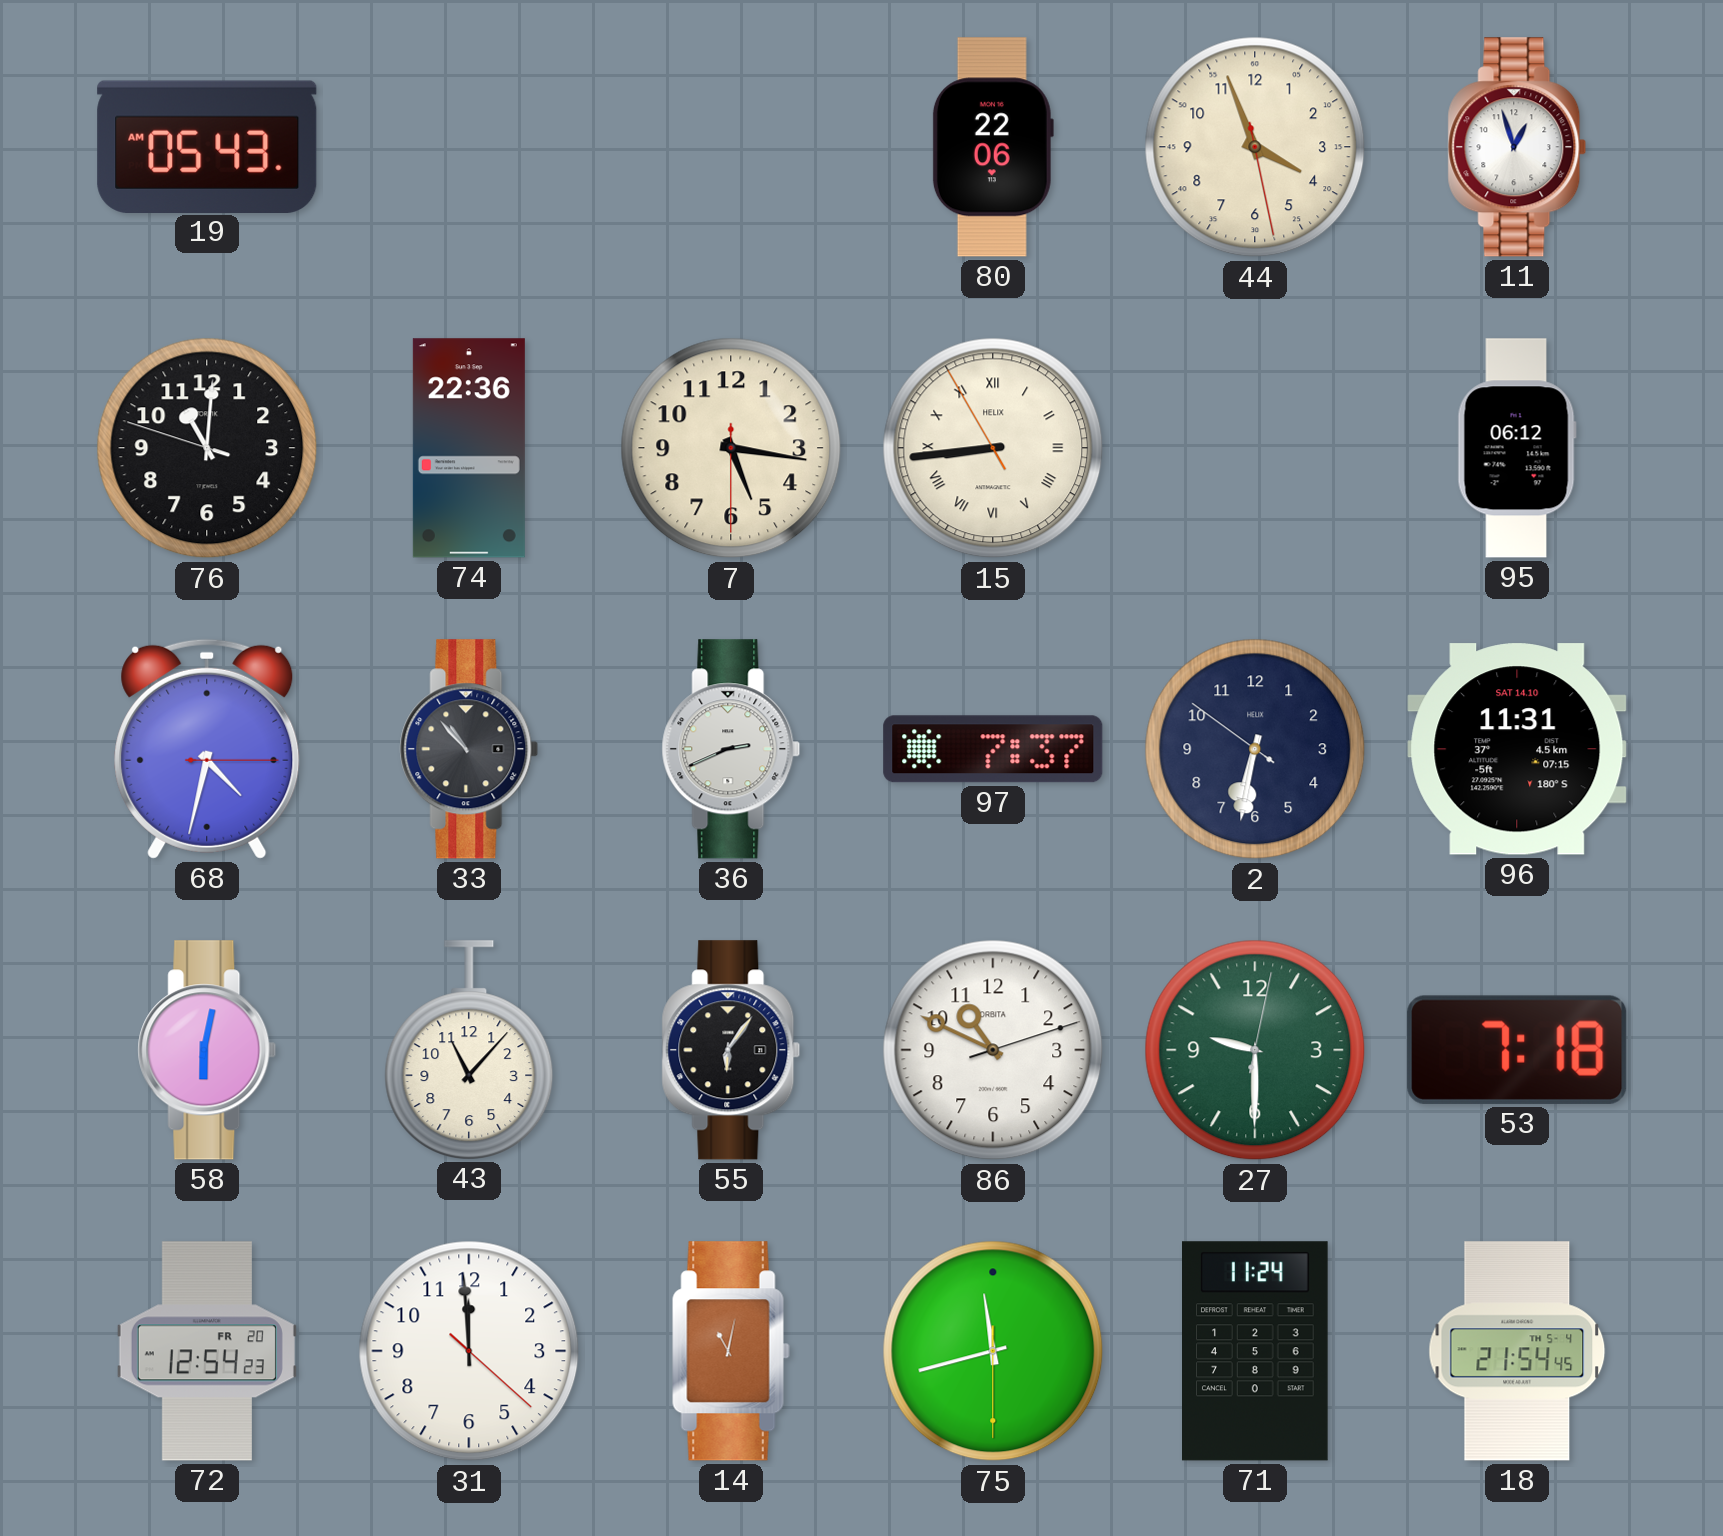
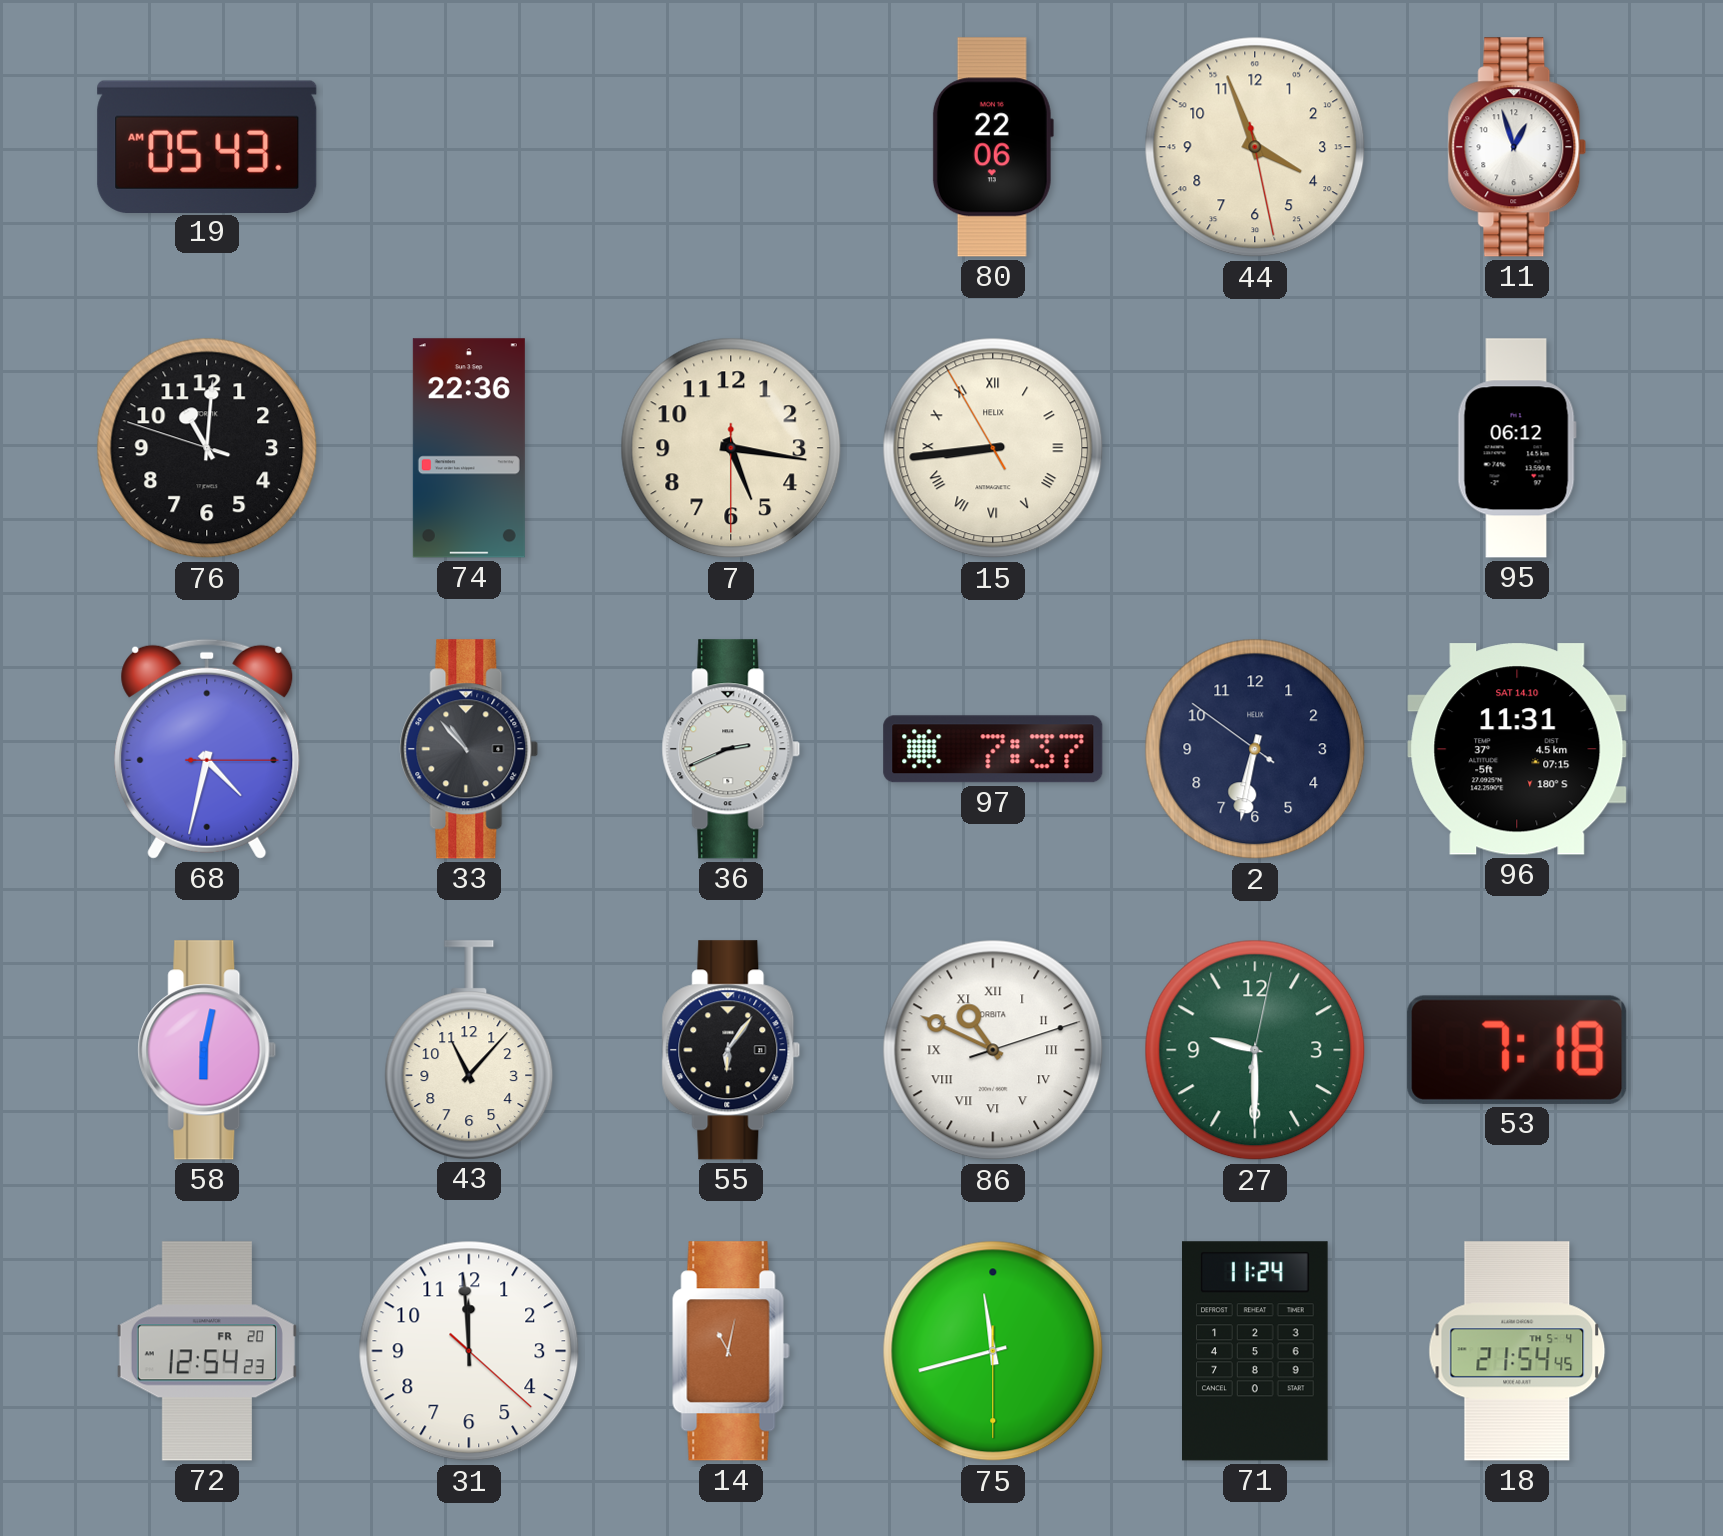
86 numerals: Arabic -> Roman
